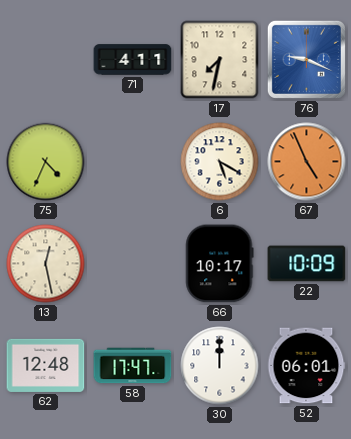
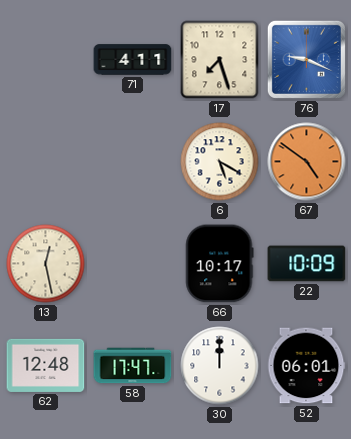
17: 7:32 -> 7:27
75: 4:34 -> none
67: 4:56 -> 4:51
